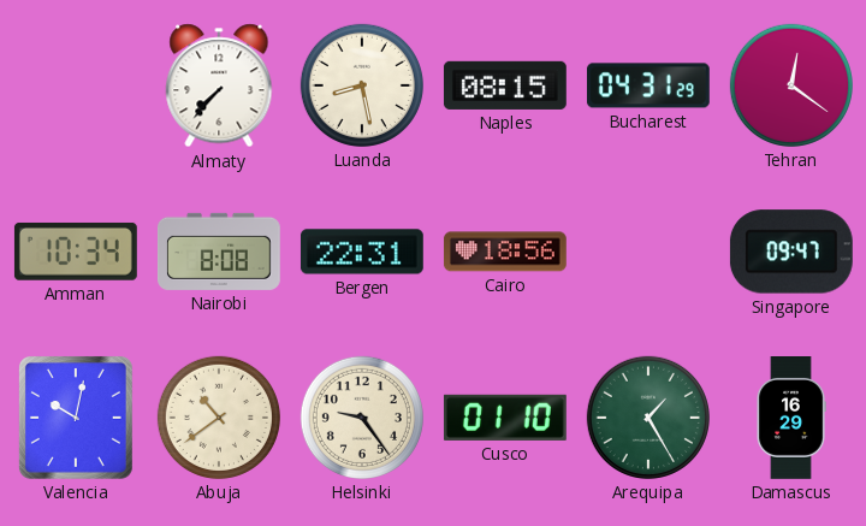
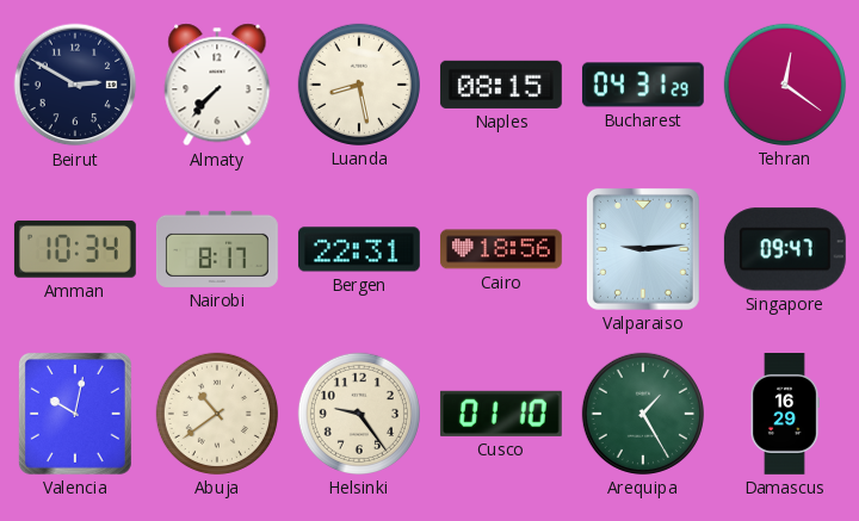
Beirut: none -> 2:50
Nairobi: 8:08 -> 8:17
Valparaiso: none -> 9:14
